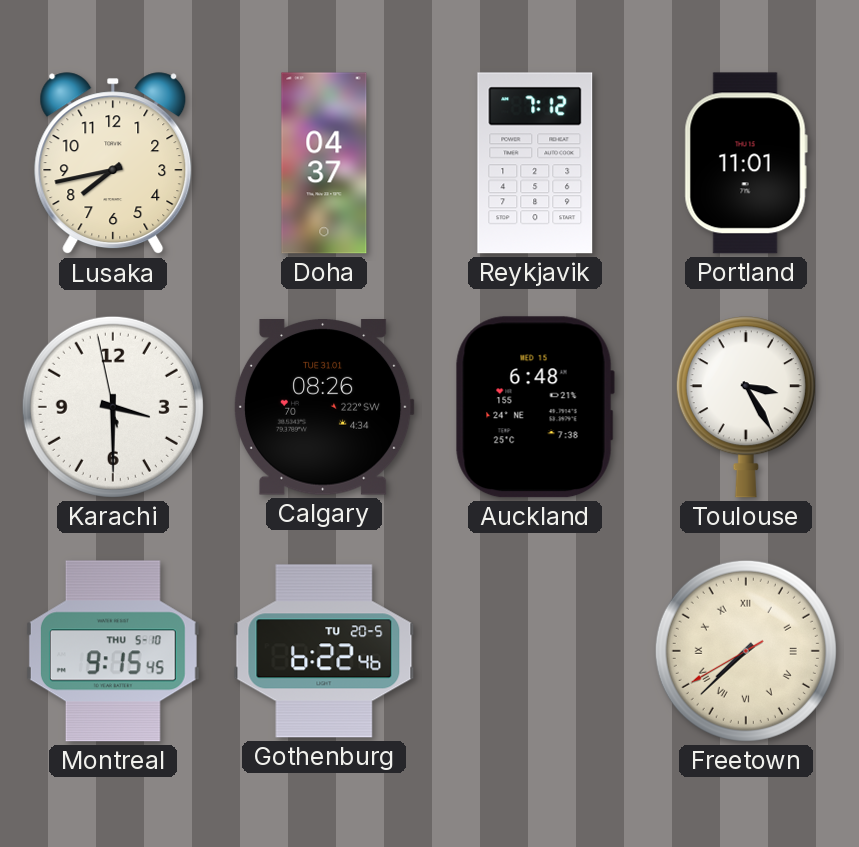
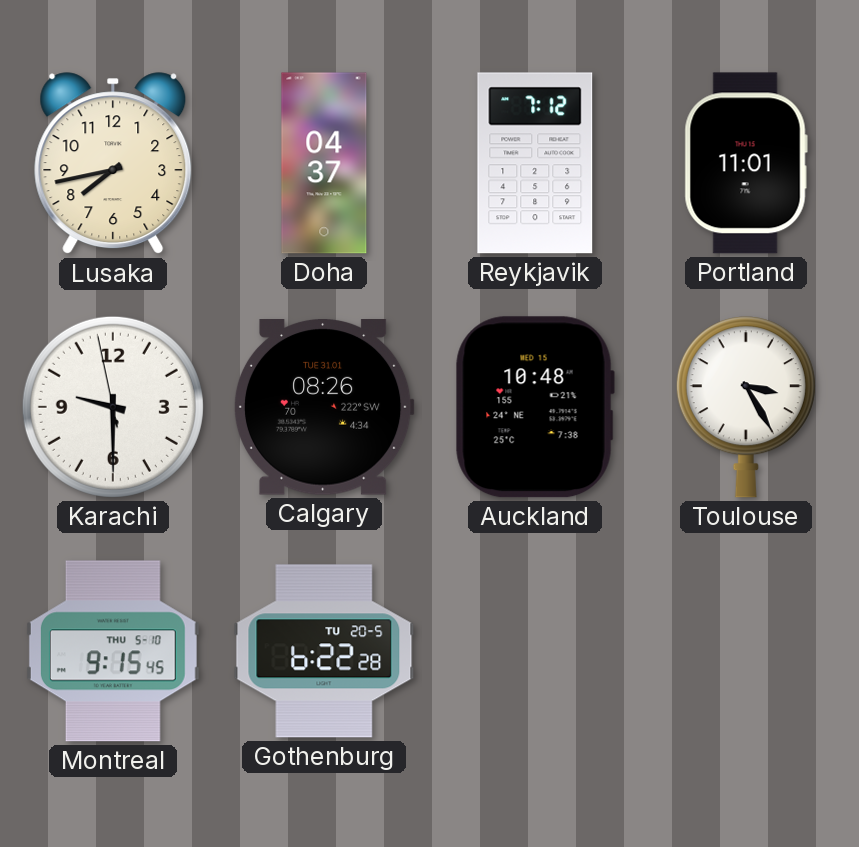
Karachi: 3:29 -> 9:29
Auckland: 6:48 -> 10:48
Gothenburg: 6:22:46 -> 6:22:28
Freetown: 7:37 -> none
